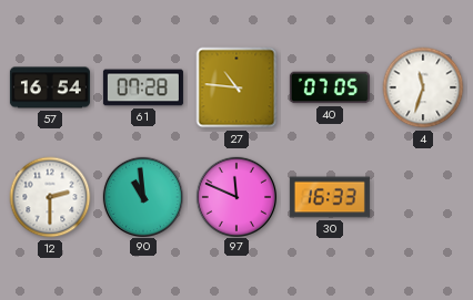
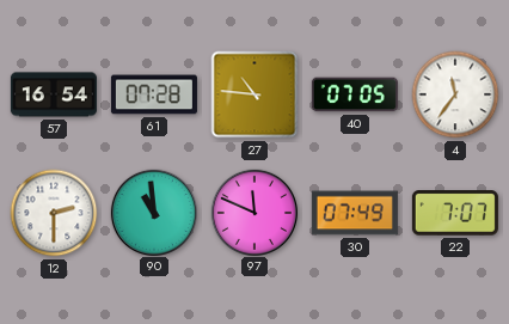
4: 11:33 -> 11:36
30: 16:33 -> 07:49
22: none -> 7:07
